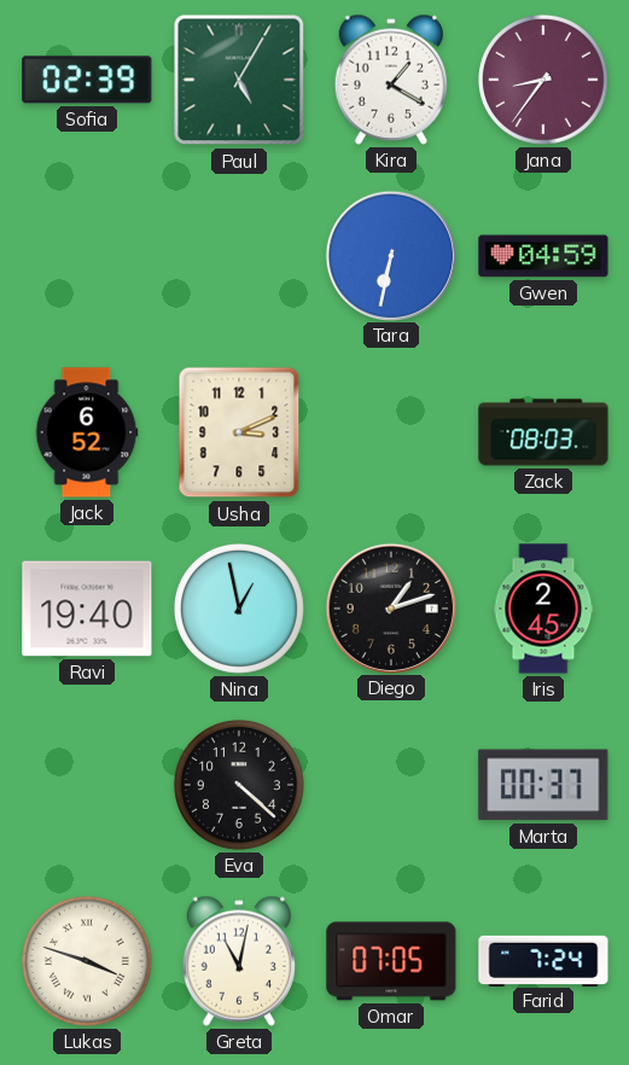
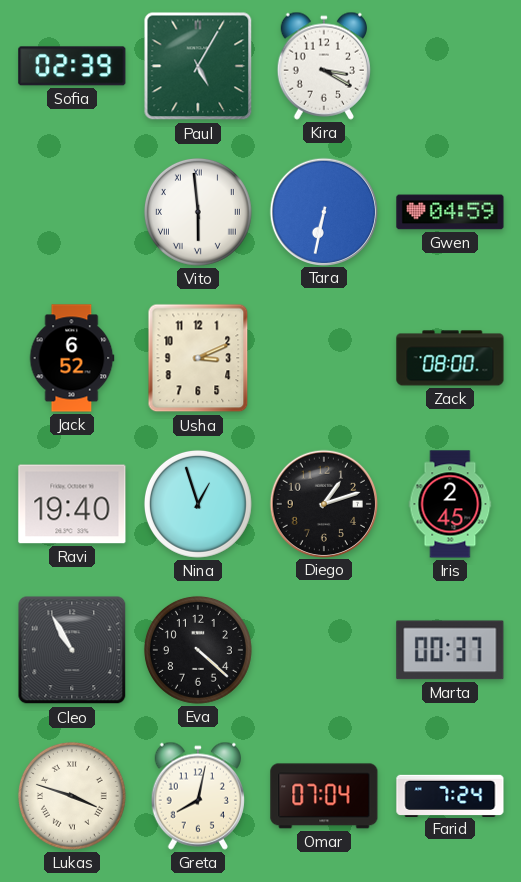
Kira: 1:20 -> 3:20
Jana: 8:36 -> none
Vito: none -> 5:59
Zack: 08:03 -> 08:00
Nina: 12:58 -> 12:57
Cleo: none -> 10:55
Greta: 11:02 -> 8:02
Omar: 07:05 -> 07:04
